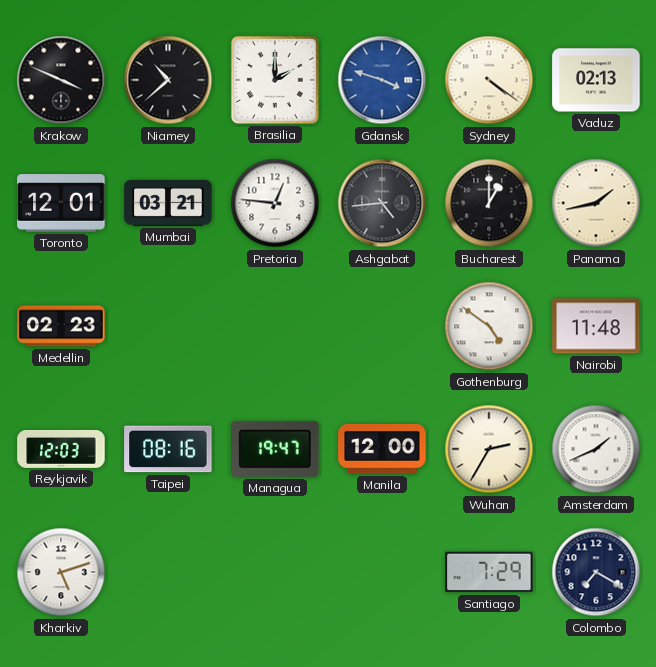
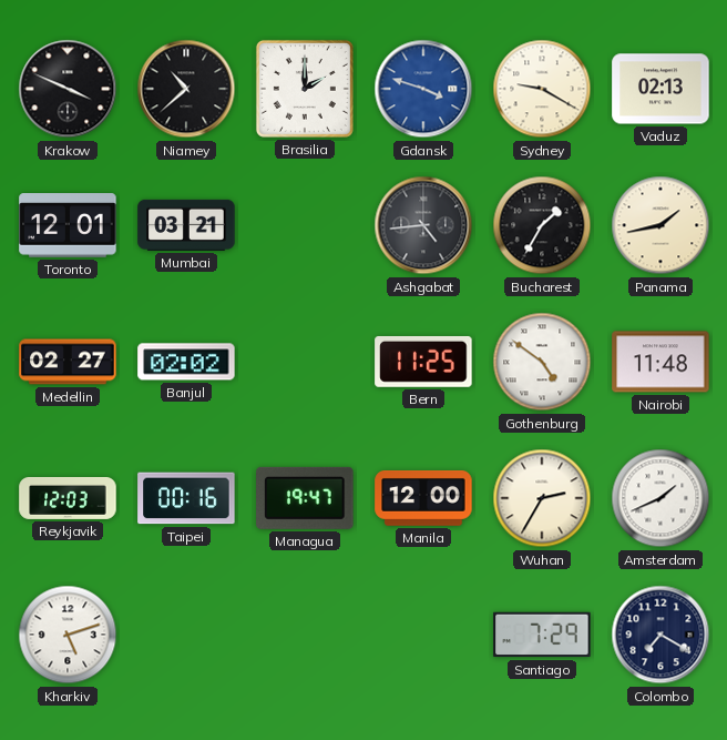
Sydney: 4:21 -> 9:20
Pretoria: 12:46 -> none
Bucharest: 1:00 -> 1:35
Medellin: 02:23 -> 02:27
Banjul: none -> 02:02
Bern: none -> 11:25
Taipei: 08:16 -> 00:16
